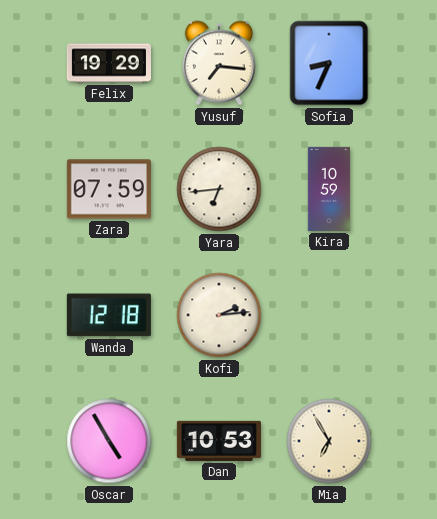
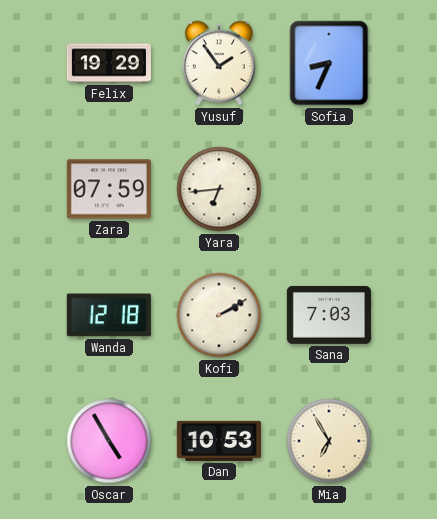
Yusuf: 7:16 -> 1:54
Kira: 10:59 -> none
Kofi: 2:14 -> 2:10
Sana: none -> 7:03
